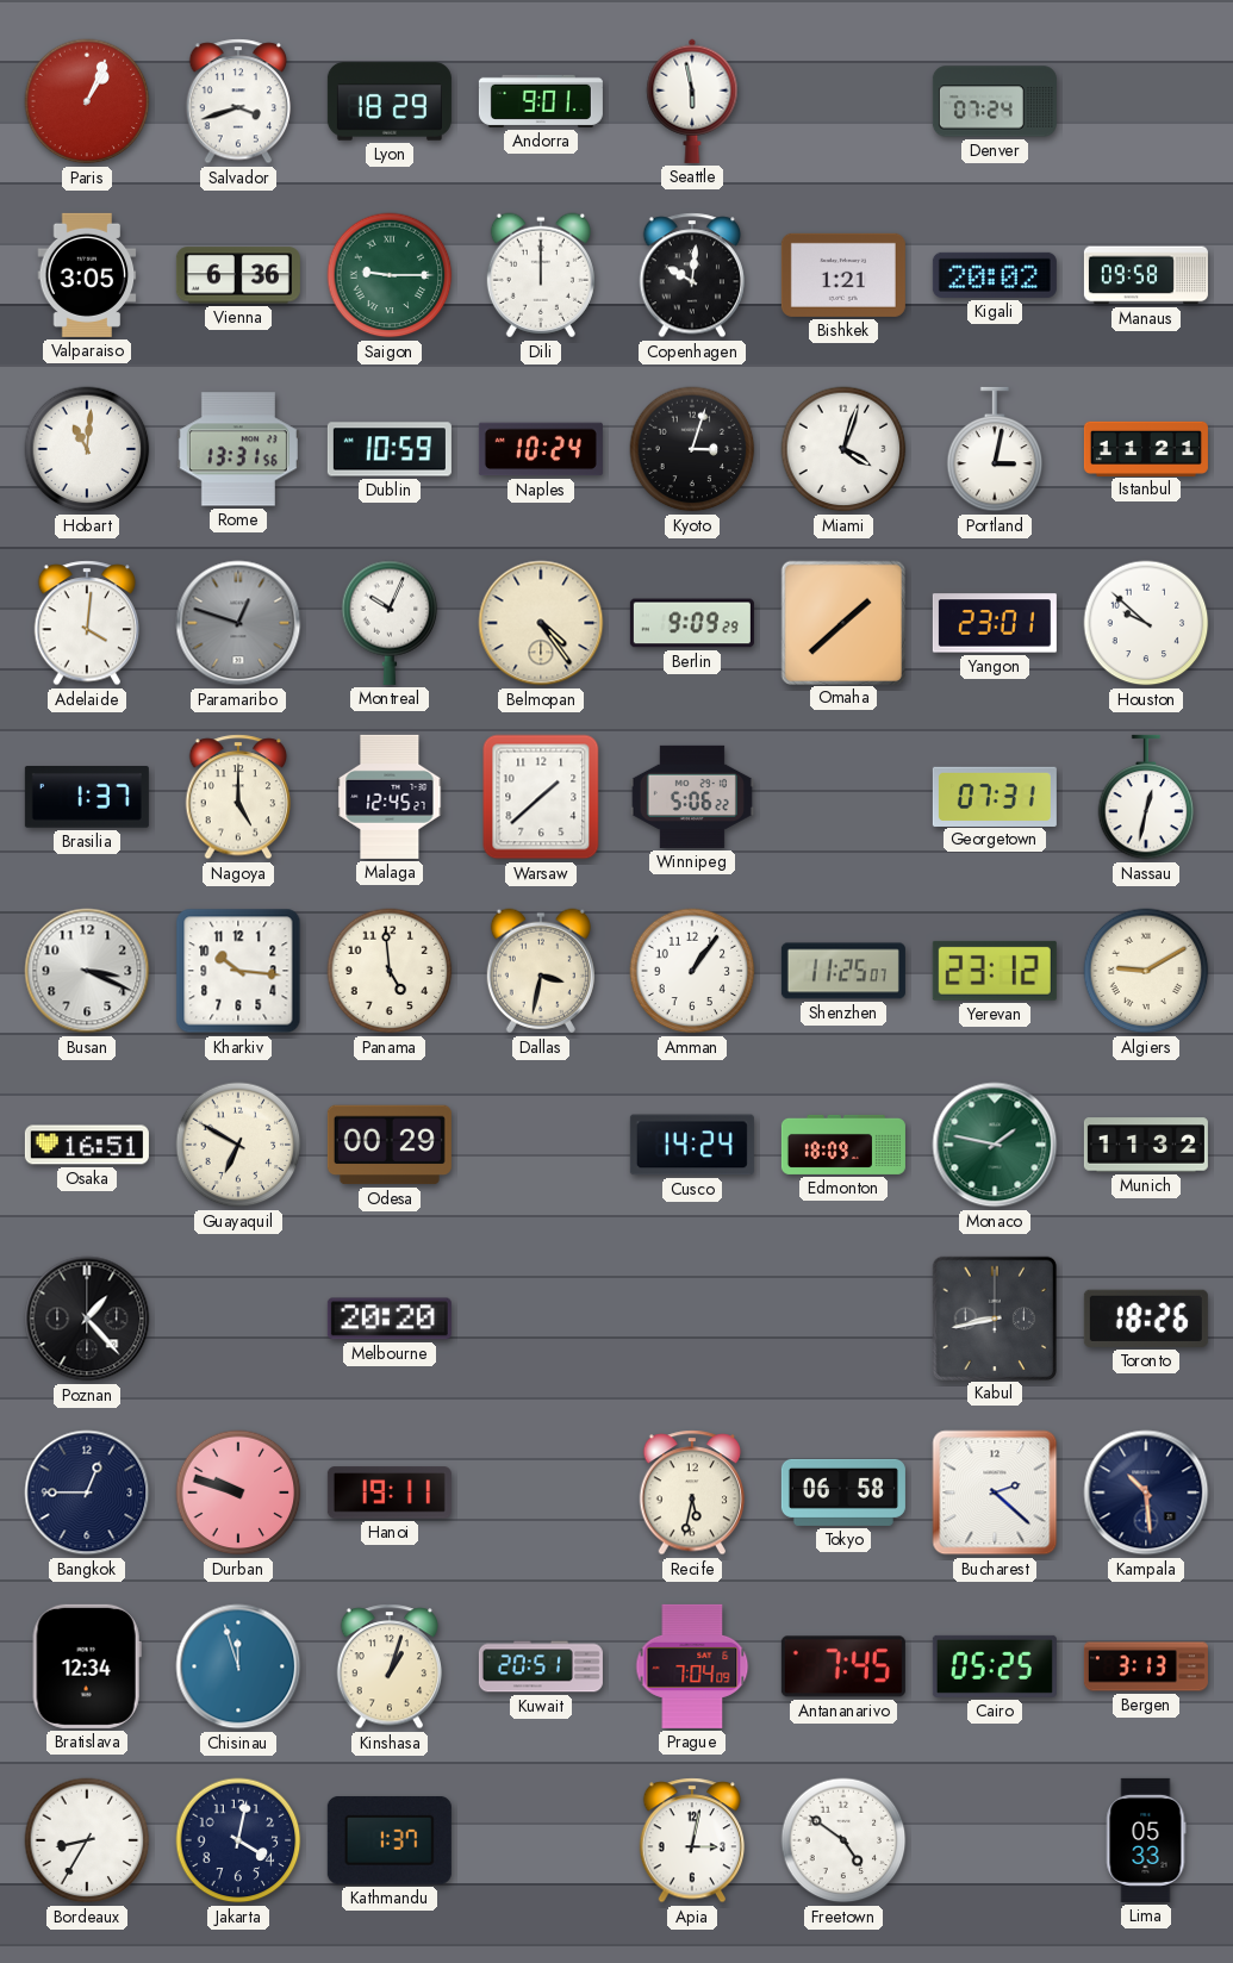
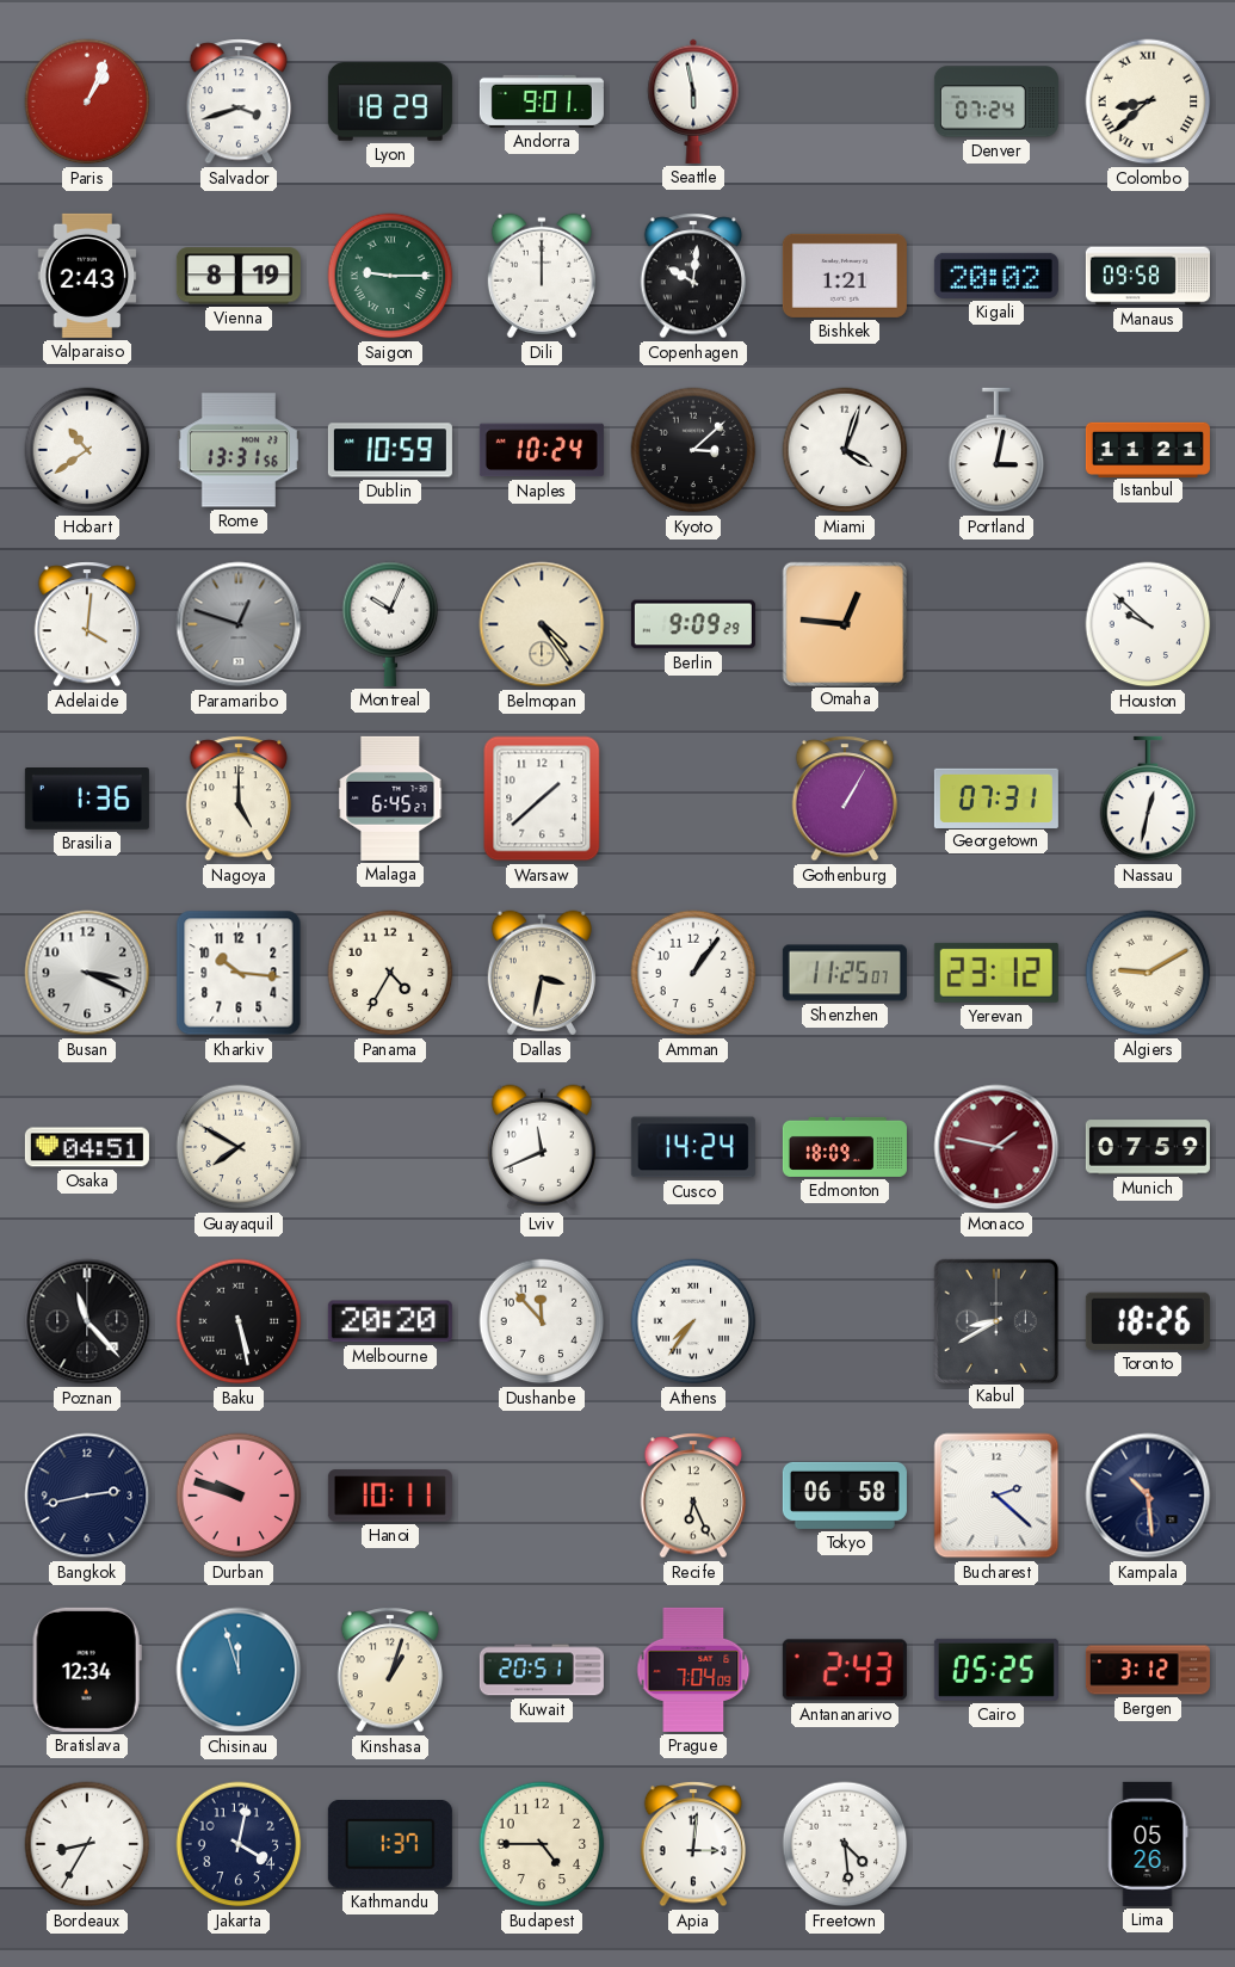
Colombo: none -> 8:38
Valparaiso: 3:05 -> 2:43
Vienna: 6:36 -> 8:19
Hobart: 11:01 -> 10:39
Kyoto: 3:03 -> 3:08
Omaha: 1:38 -> 12:46
Yangon: 23:01 -> none
Brasilia: 1:37 -> 1:36
Malaga: 12:45 -> 6:45
Winnipeg: 5:06 -> none
Gothenburg: none -> 1:05
Panama: 4:59 -> 4:35
Osaka: 16:51 -> 04:51
Guayaquil: 6:50 -> 7:50
Odesa: 00:29 -> none
Lviv: none -> 11:41
Monaco dial: green -> burgundy
Munich: 11:32 -> 07:59
Poznan: 1:23 -> 11:23
Baku: none -> 5:28
Dushanbe: none -> 11:53
Athens: none -> 7:36
Kabul: 8:43 -> 8:40
Bangkok: 12:45 -> 2:43
Hanoi: 19:11 -> 10:11
Recife: 5:32 -> 6:26
Antananarivo: 7:45 -> 2:43
Bergen: 3:13 -> 3:12
Budapest: none -> 4:45
Apia: 3:02 -> 3:01
Freetown: 4:51 -> 4:29
Lima: 05:33 -> 05:26
